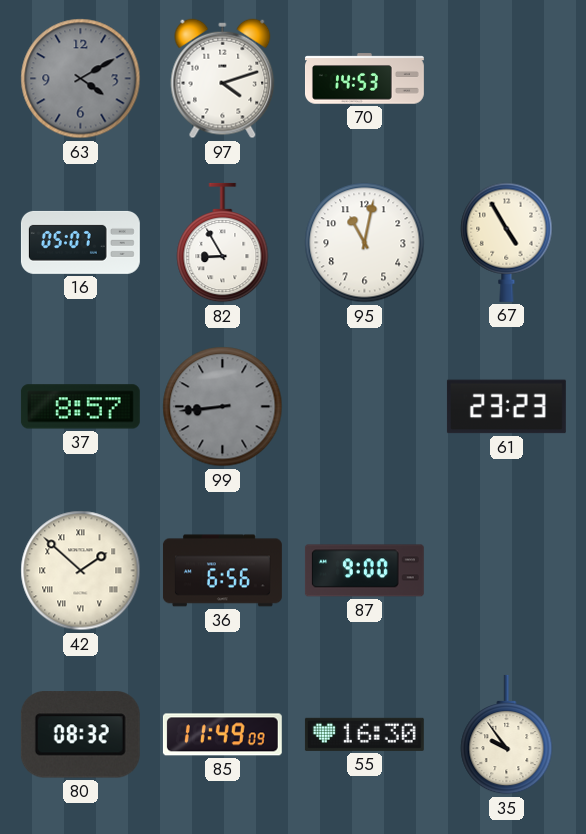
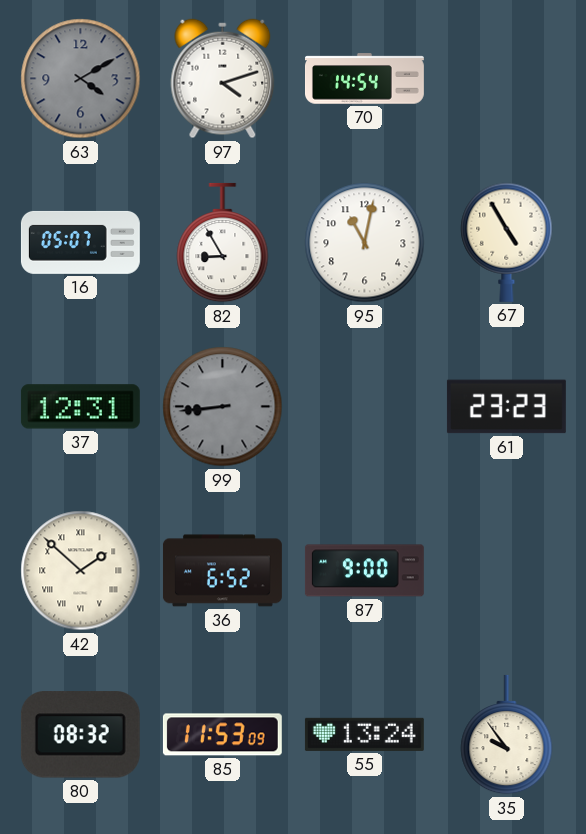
70: 14:53 -> 14:54
37: 8:57 -> 12:31
36: 6:56 -> 6:52
85: 11:49 -> 11:53
55: 16:30 -> 13:24
